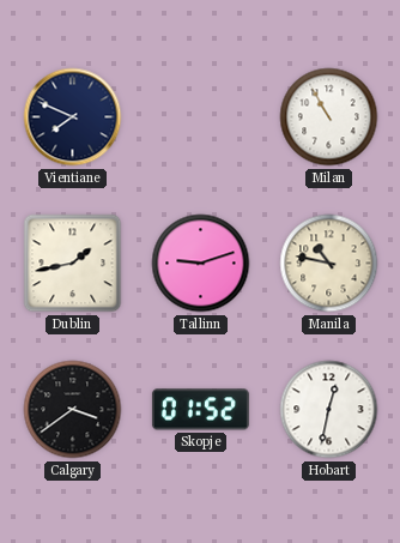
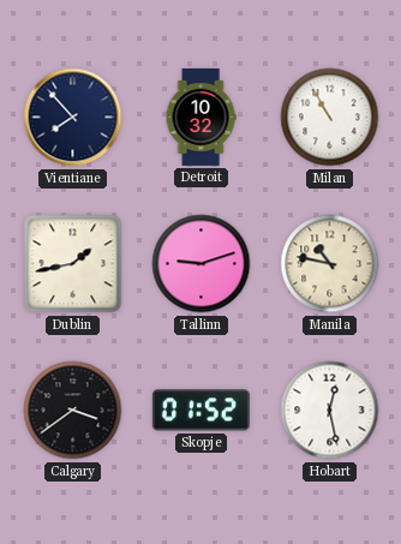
Vientiane: 7:49 -> 7:53
Detroit: none -> 10:32
Hobart: 12:32 -> 12:28
